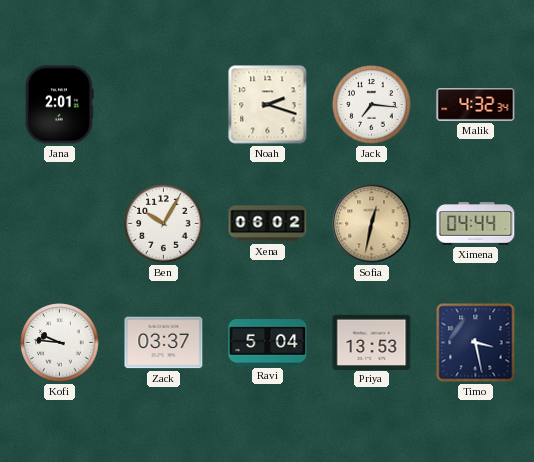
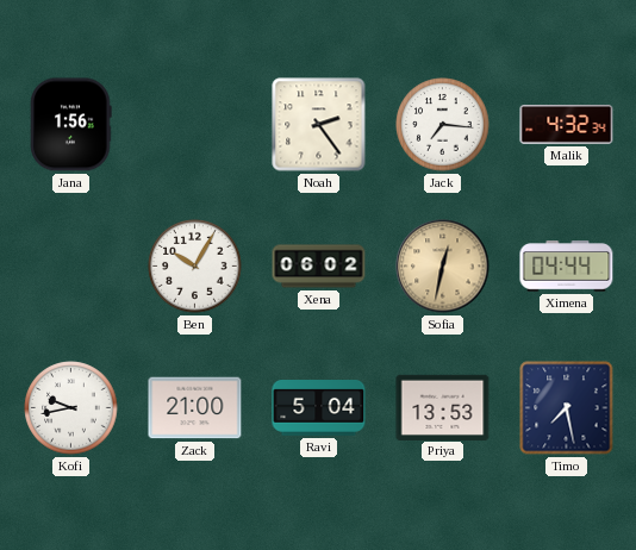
Jana: 2:01 -> 1:56
Noah: 2:18 -> 2:24
Kofi: 9:46 -> 9:43
Zack: 03:37 -> 21:00
Timo: 3:28 -> 7:28
